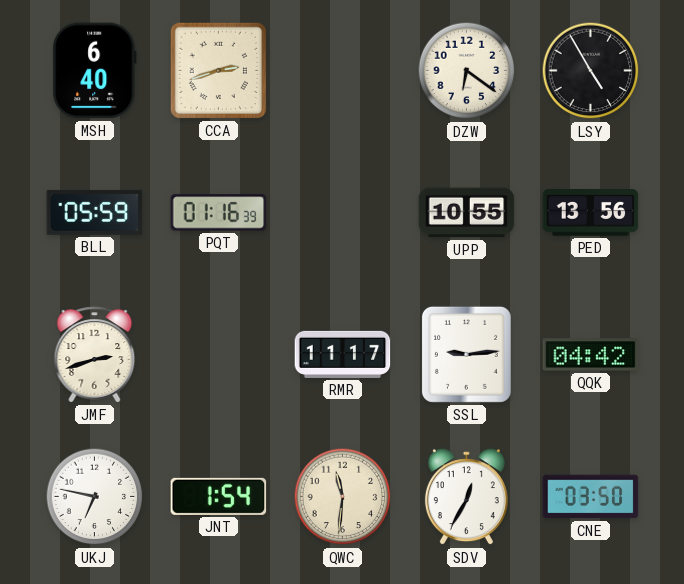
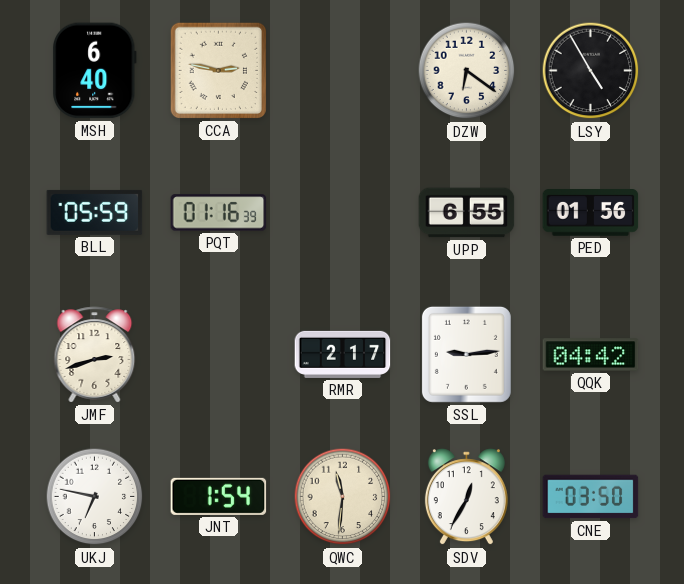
CCA: 2:42 -> 2:47
UPP: 10:55 -> 6:55
PED: 13:56 -> 01:56
RMR: 11:17 -> 2:17
